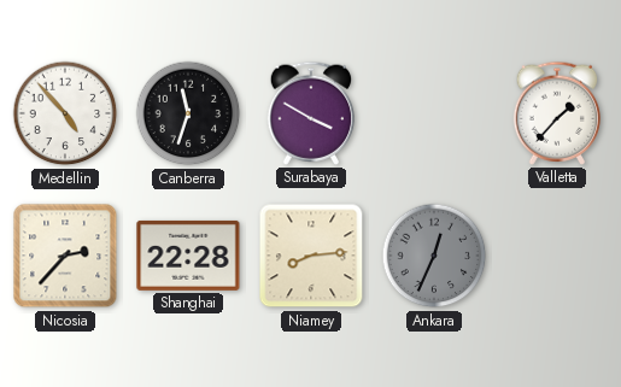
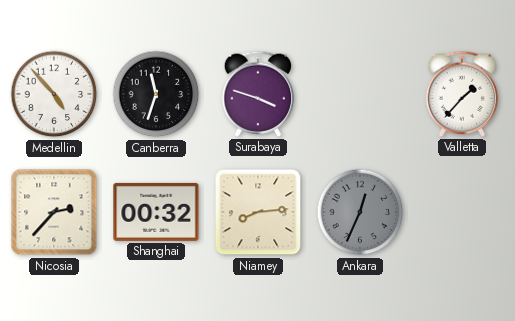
Surabaya: 3:50 -> 3:48
Shanghai: 22:28 -> 00:32
